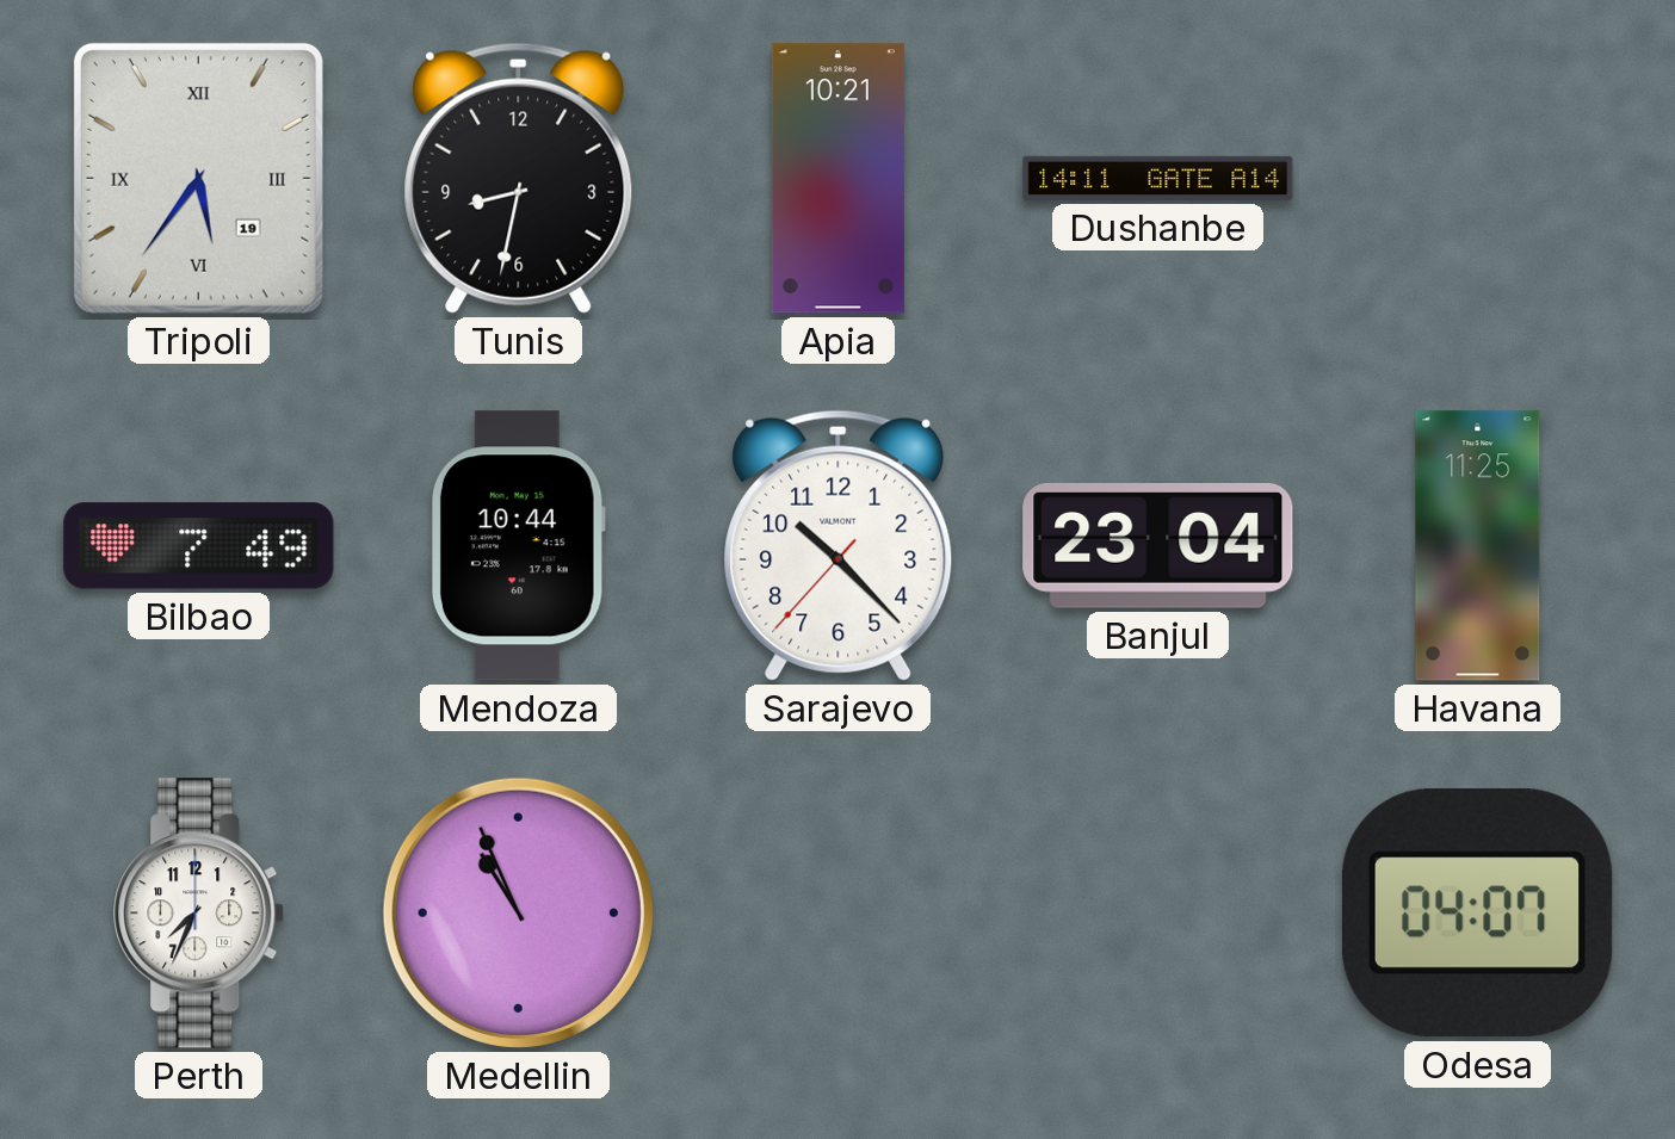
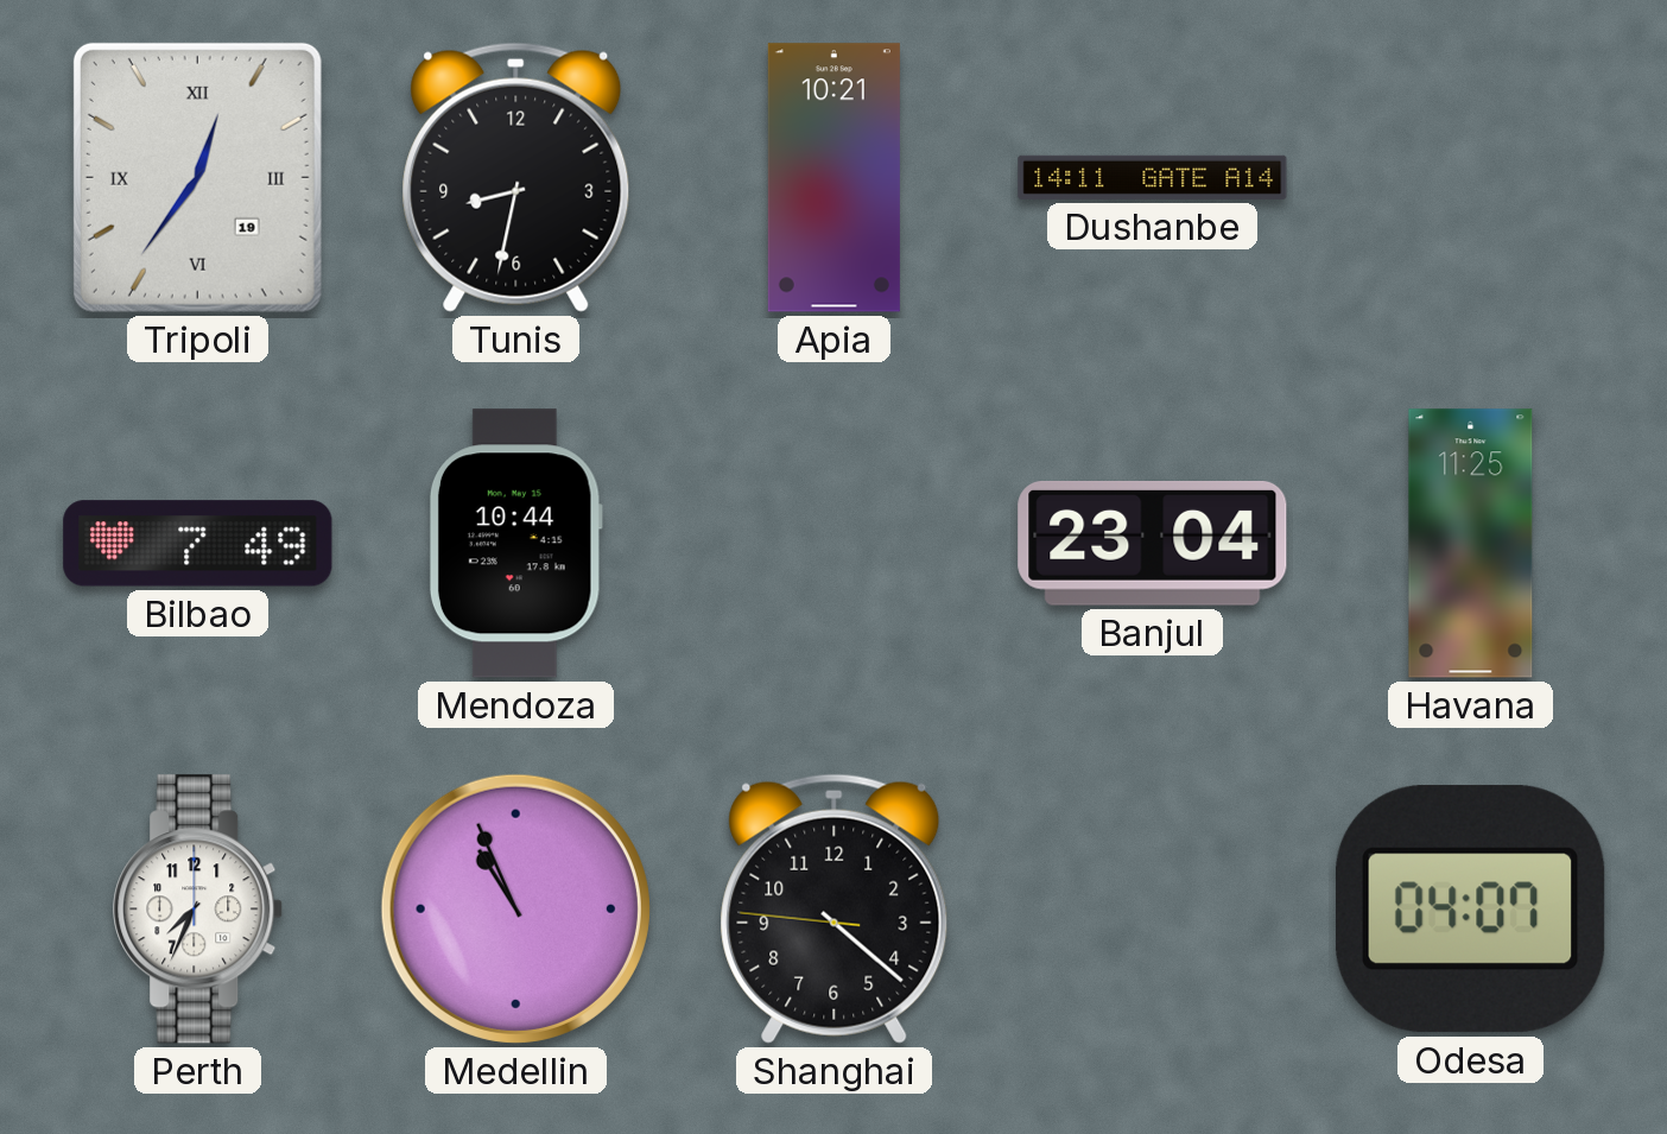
Tripoli: 5:36 -> 12:36
Sarajevo: 10:22 -> none
Shanghai: none -> 4:21
